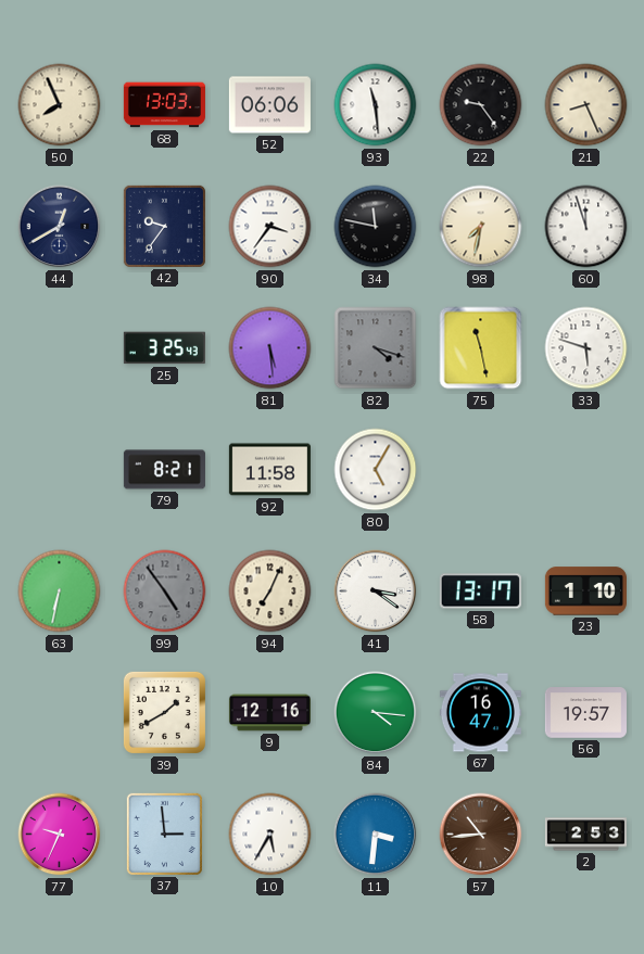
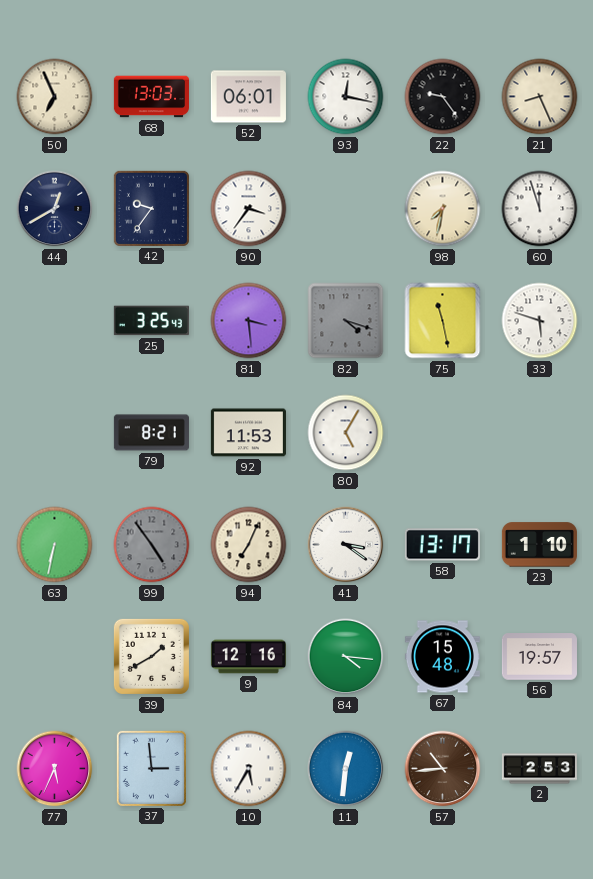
50: 7:56 -> 6:56
52: 06:06 -> 06:01
93: 11:29 -> 12:17
34: 11:47 -> none
81: 5:29 -> 3:29
92: 11:58 -> 11:53
67: 16:47 -> 15:48
77: 9:34 -> 5:34
11: 3:31 -> 12:31
